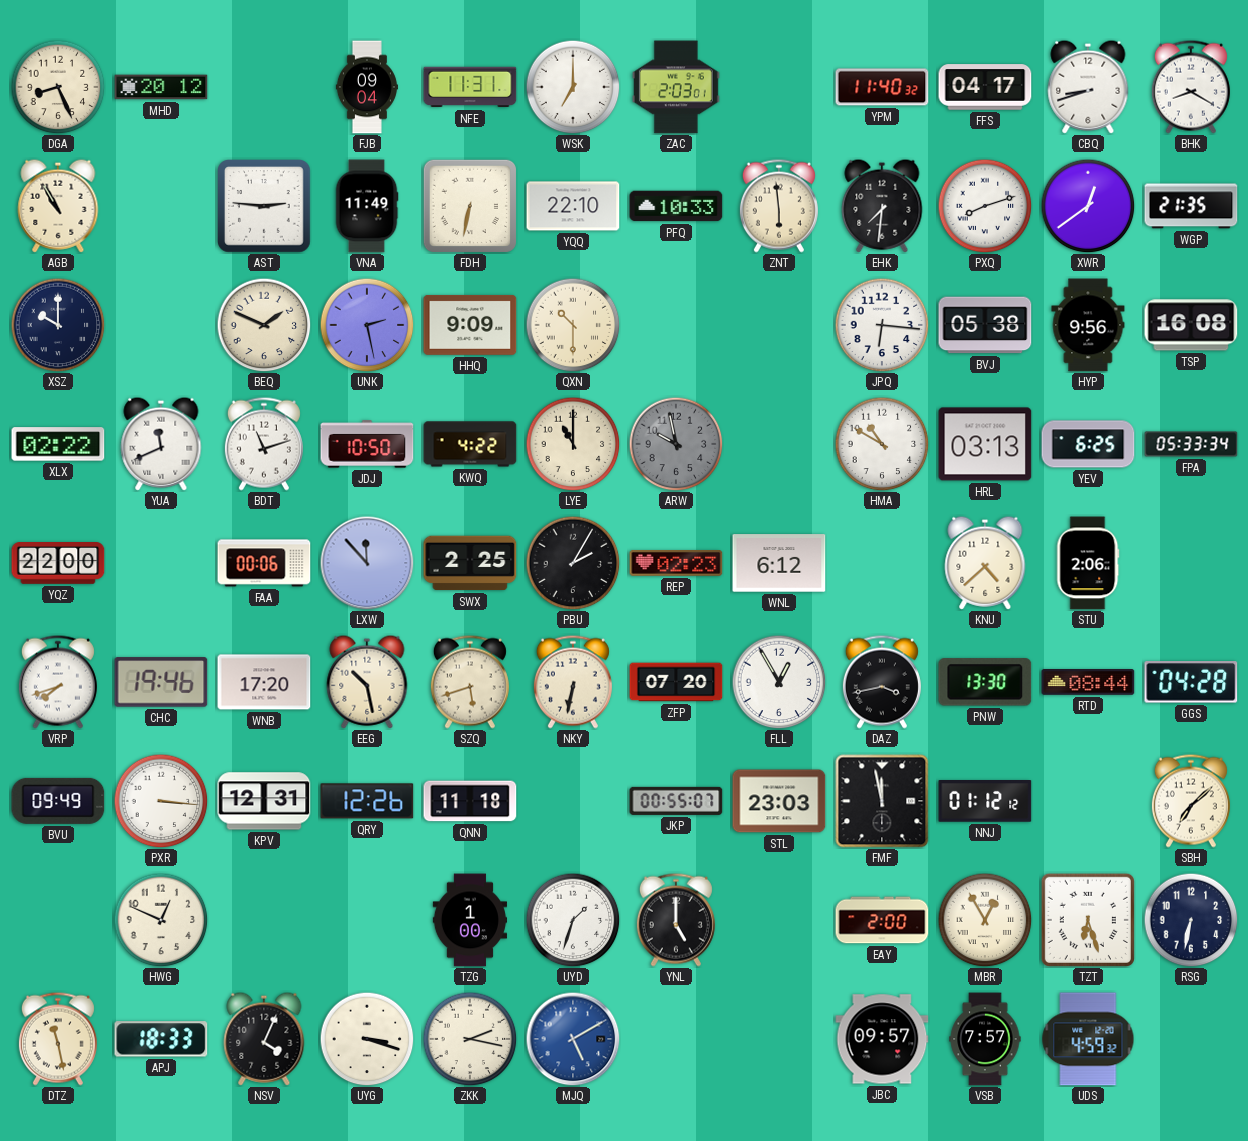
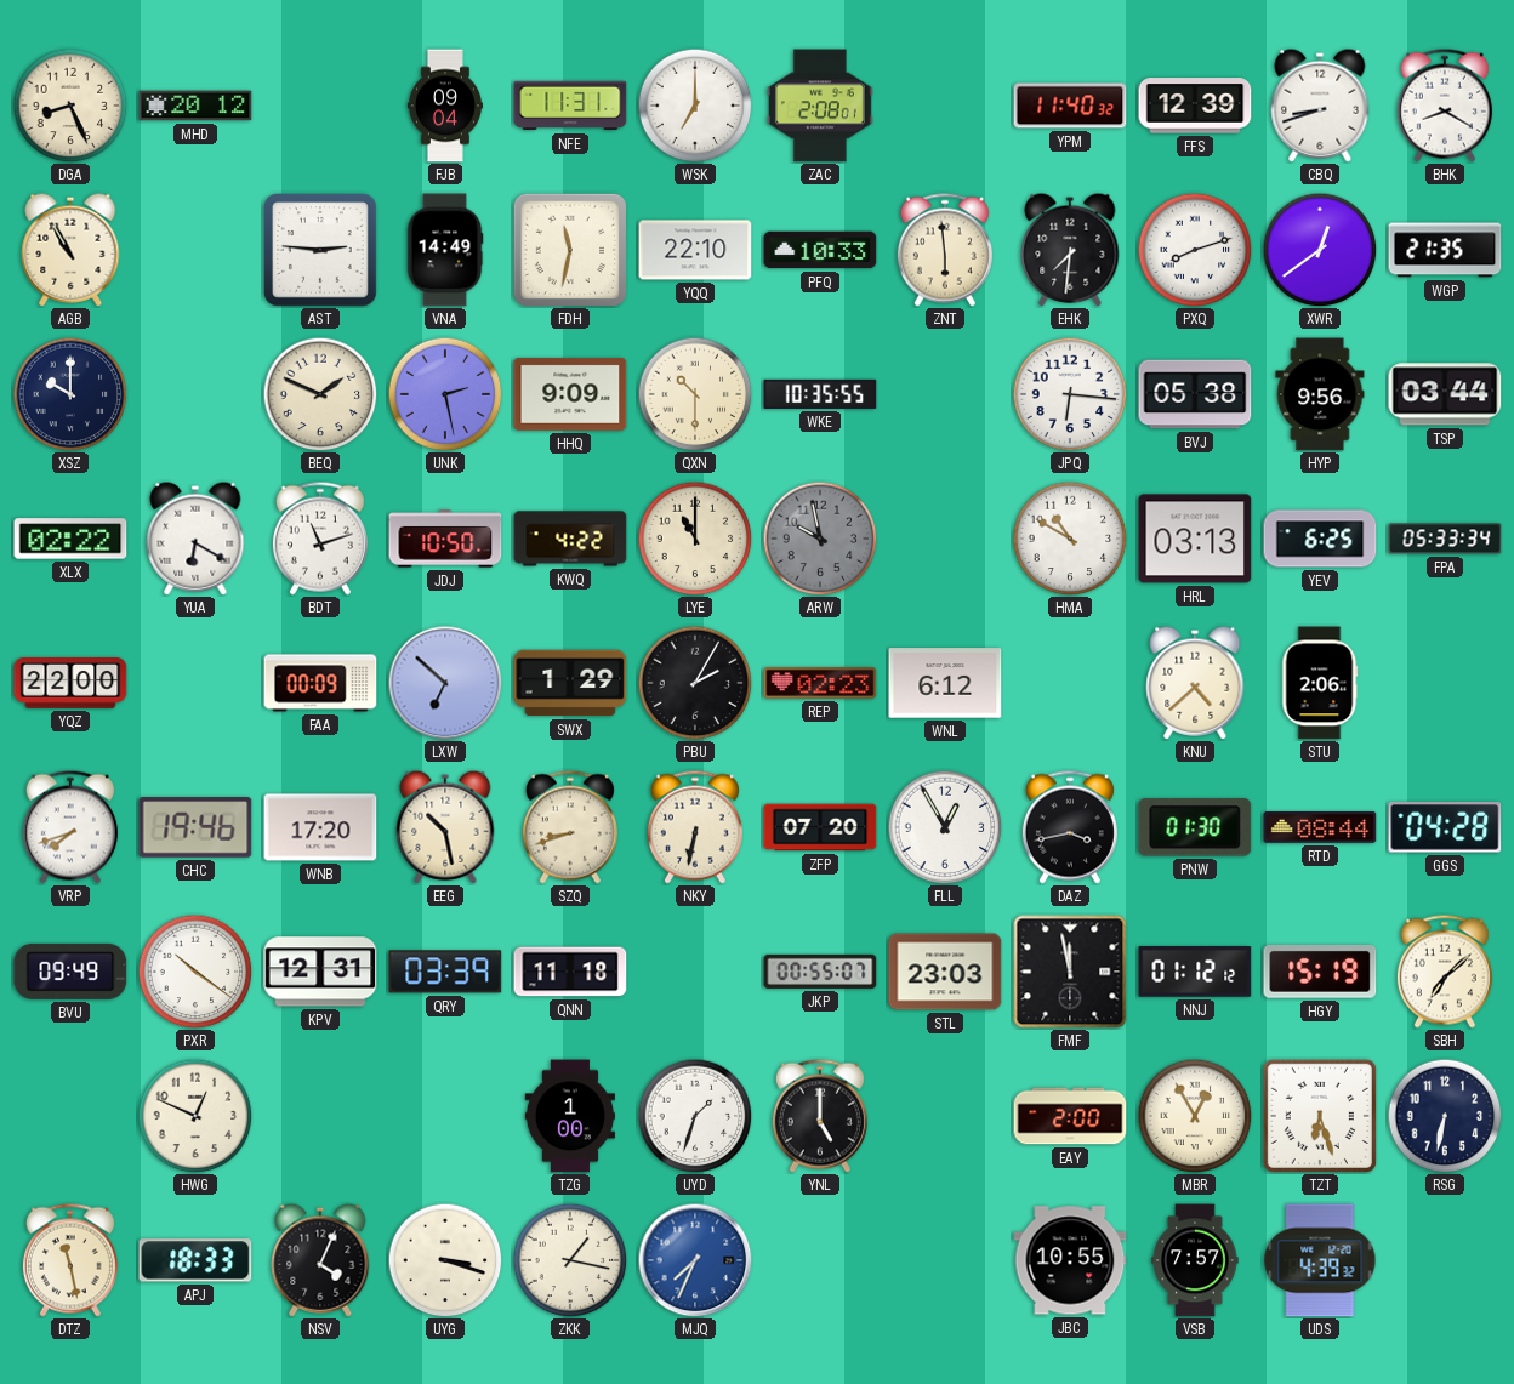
ZAC: 2:03 -> 2:08
FFS: 04:17 -> 12:39
VNA: 11:49 -> 14:49
FDH: 6:32 -> 11:32
WKE: none -> 10:35
TSP: 16:08 -> 03:44
YUA: 11:41 -> 6:20
FAA: 00:06 -> 00:09
LXW: 11:53 -> 6:52
SWX: 2:25 -> 1:29
SZQ: 5:42 -> 8:42
PNW: 13:30 -> 01:30
PXR: 3:16 -> 10:21
QRY: 12:26 -> 03:39
HGY: none -> 15:19
ZKK: 2:17 -> 1:17
MJQ: 5:10 -> 7:34
JBC: 09:57 -> 10:55
UDS: 4:59 -> 4:39
